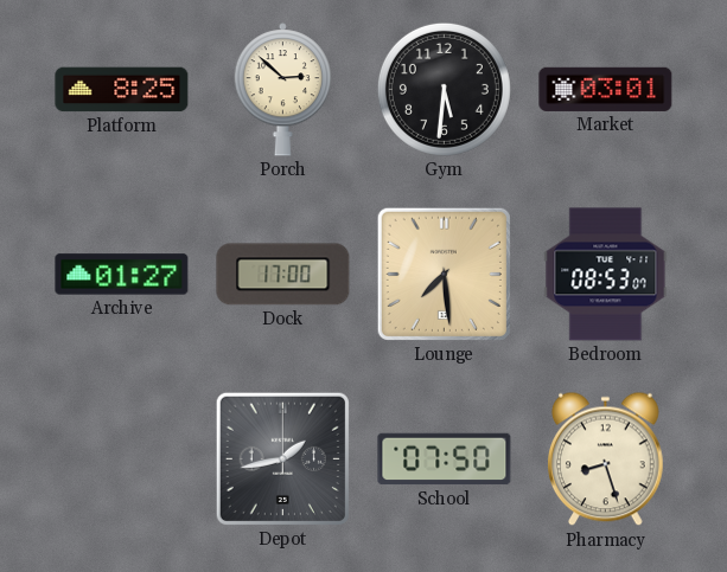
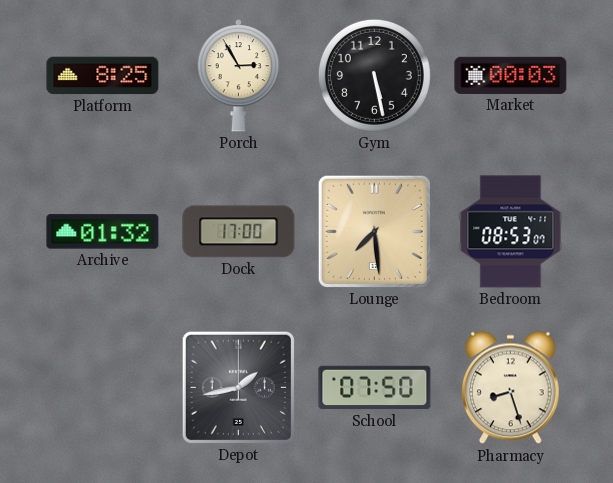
Porch: 2:52 -> 2:55
Gym: 5:31 -> 5:28
Market: 03:01 -> 00:03
Archive: 01:27 -> 01:32
